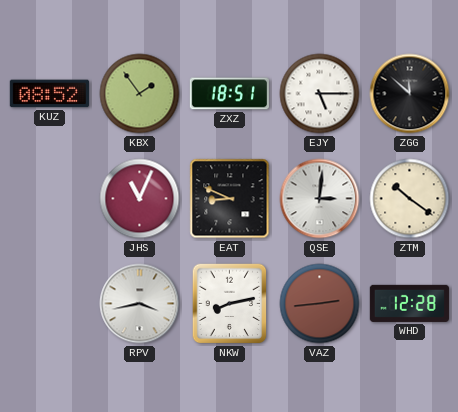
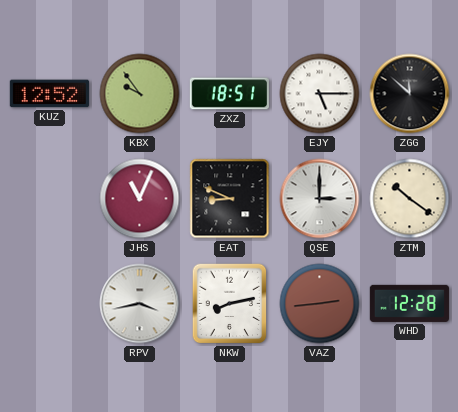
KUZ: 08:52 -> 12:52
KBX: 1:54 -> 9:54
QSE: 3:01 -> 3:00
